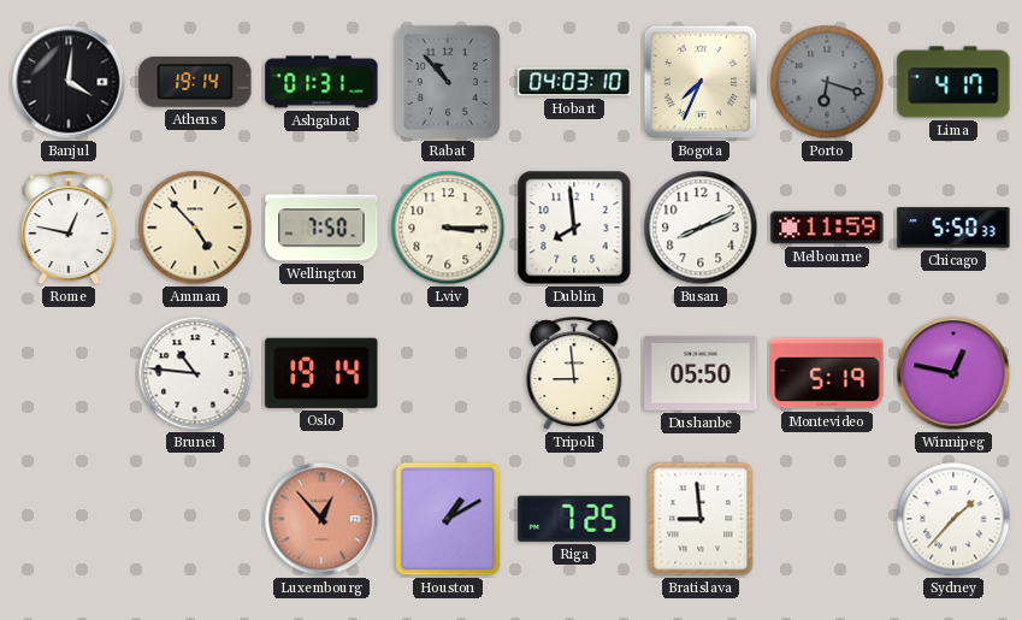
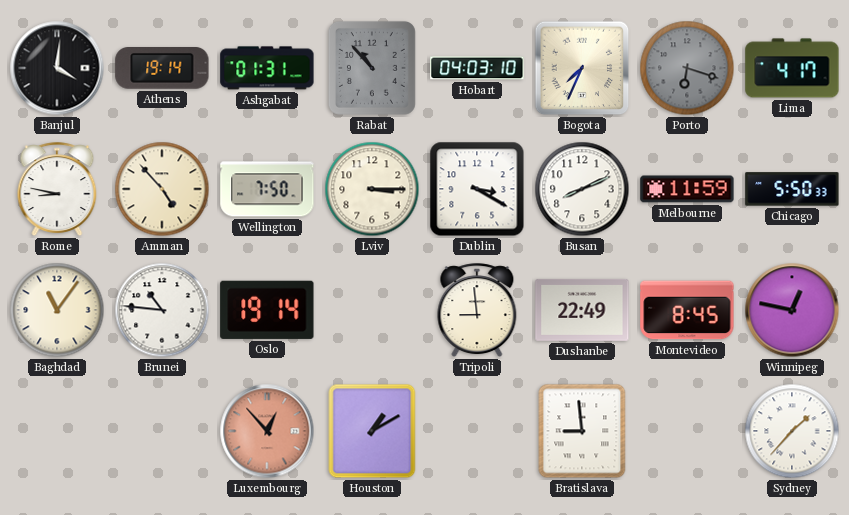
Rome: 12:47 -> 8:47
Dublin: 7:59 -> 3:20
Baghdad: none -> 11:06
Dushanbe: 05:50 -> 22:49
Montevideo: 5:19 -> 8:45
Riga: 7:25 -> none
